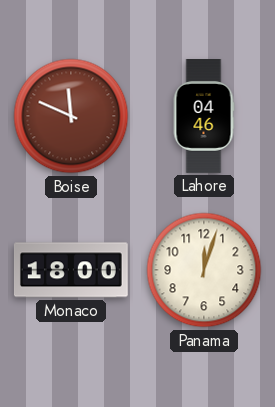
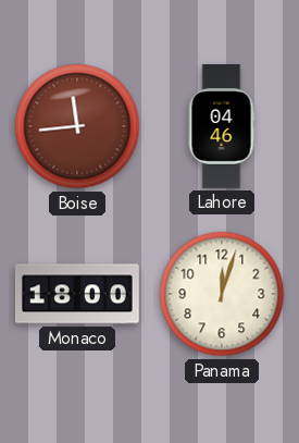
Boise: 11:49 -> 11:44
